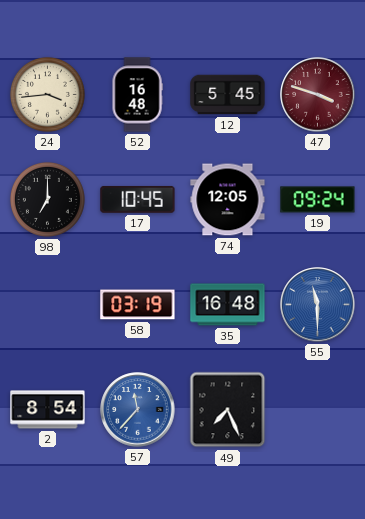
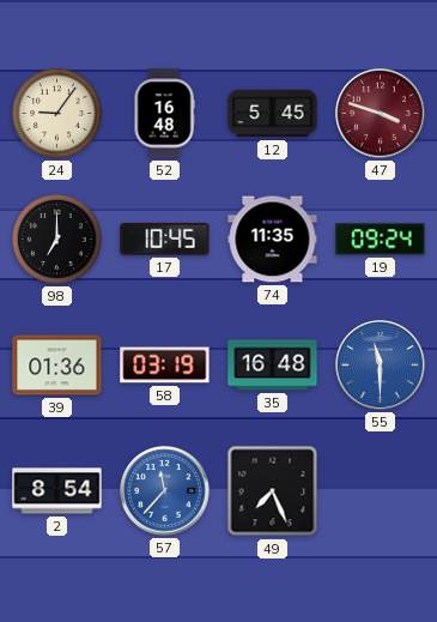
24: 3:44 -> 9:06
74: 12:05 -> 11:35
39: none -> 01:36
